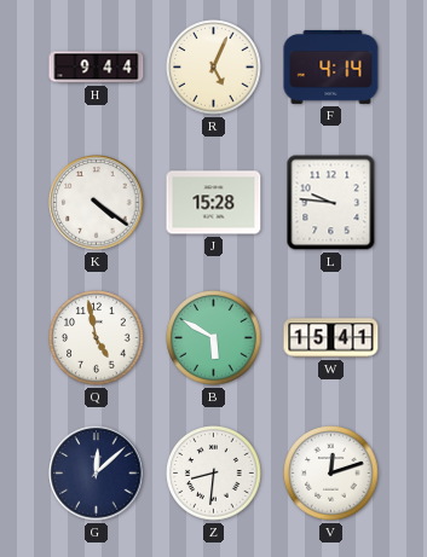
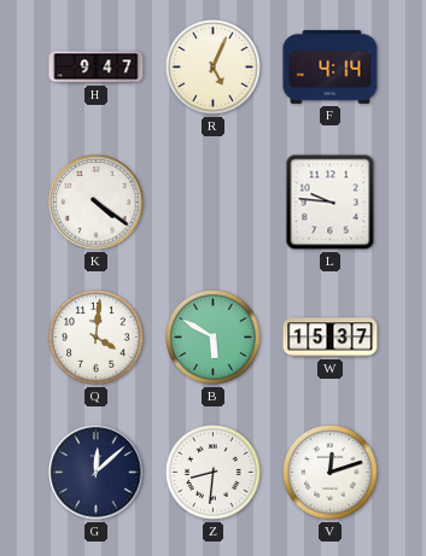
H: 9:44 -> 9:47
J: 15:28 -> none
Q: 4:58 -> 4:01
W: 15:41 -> 15:37
